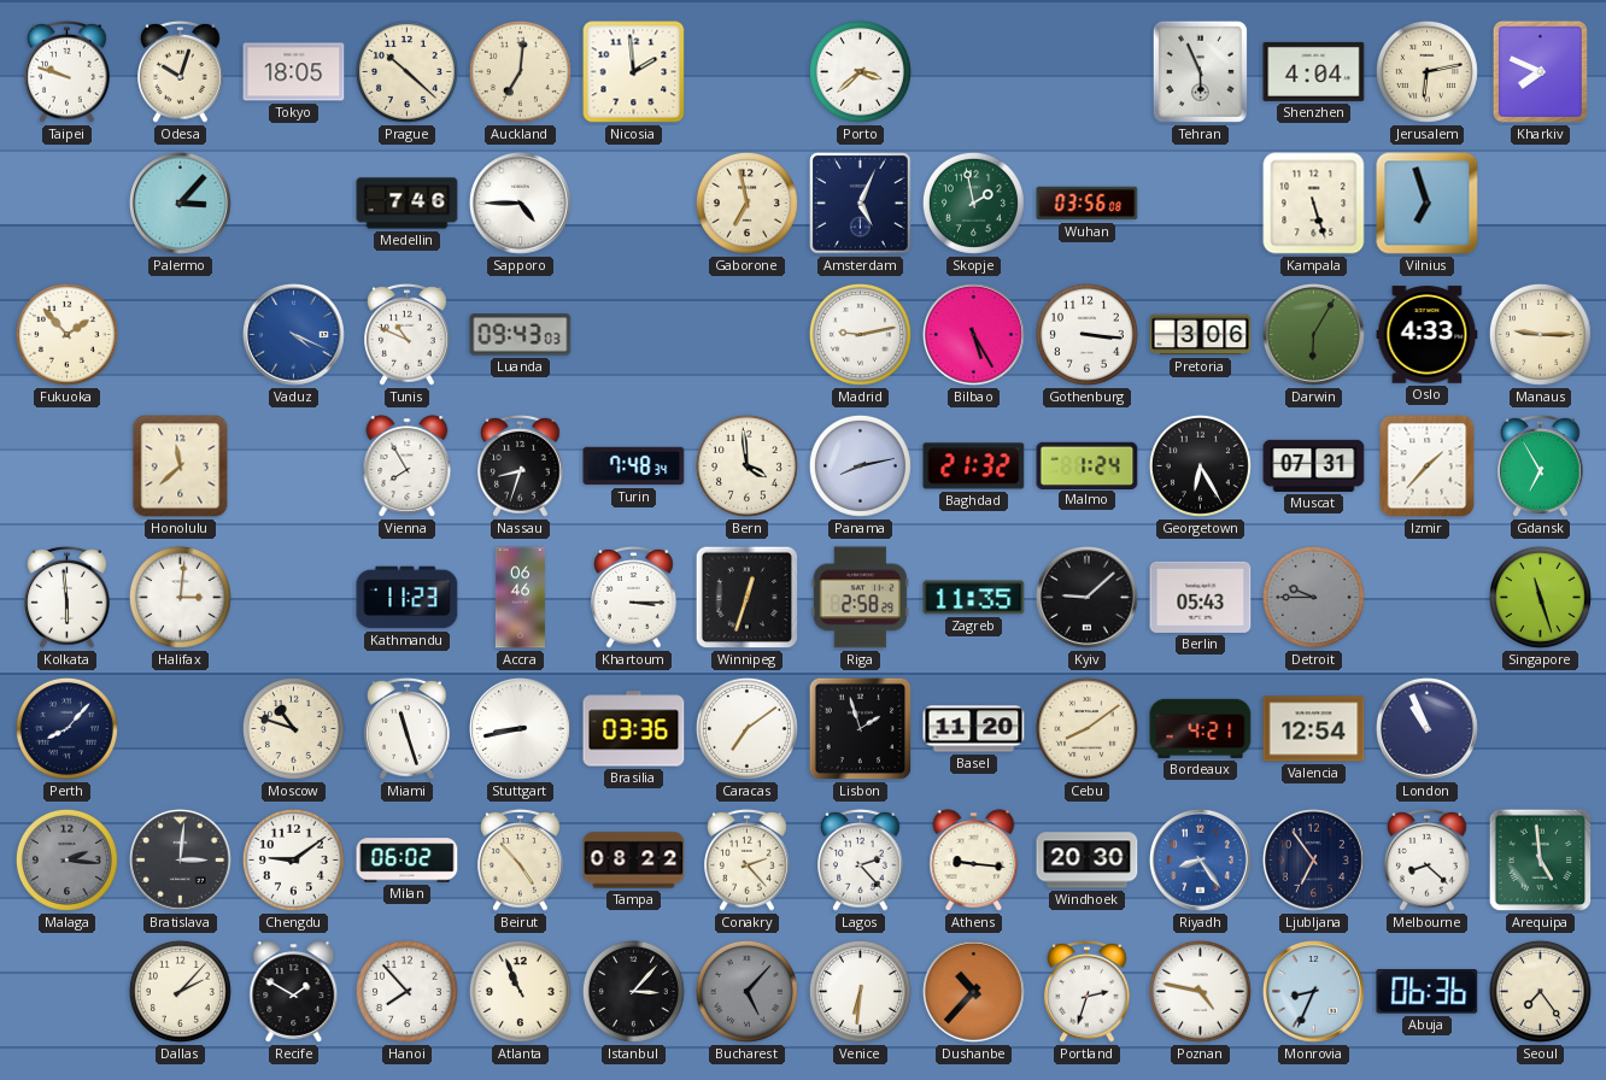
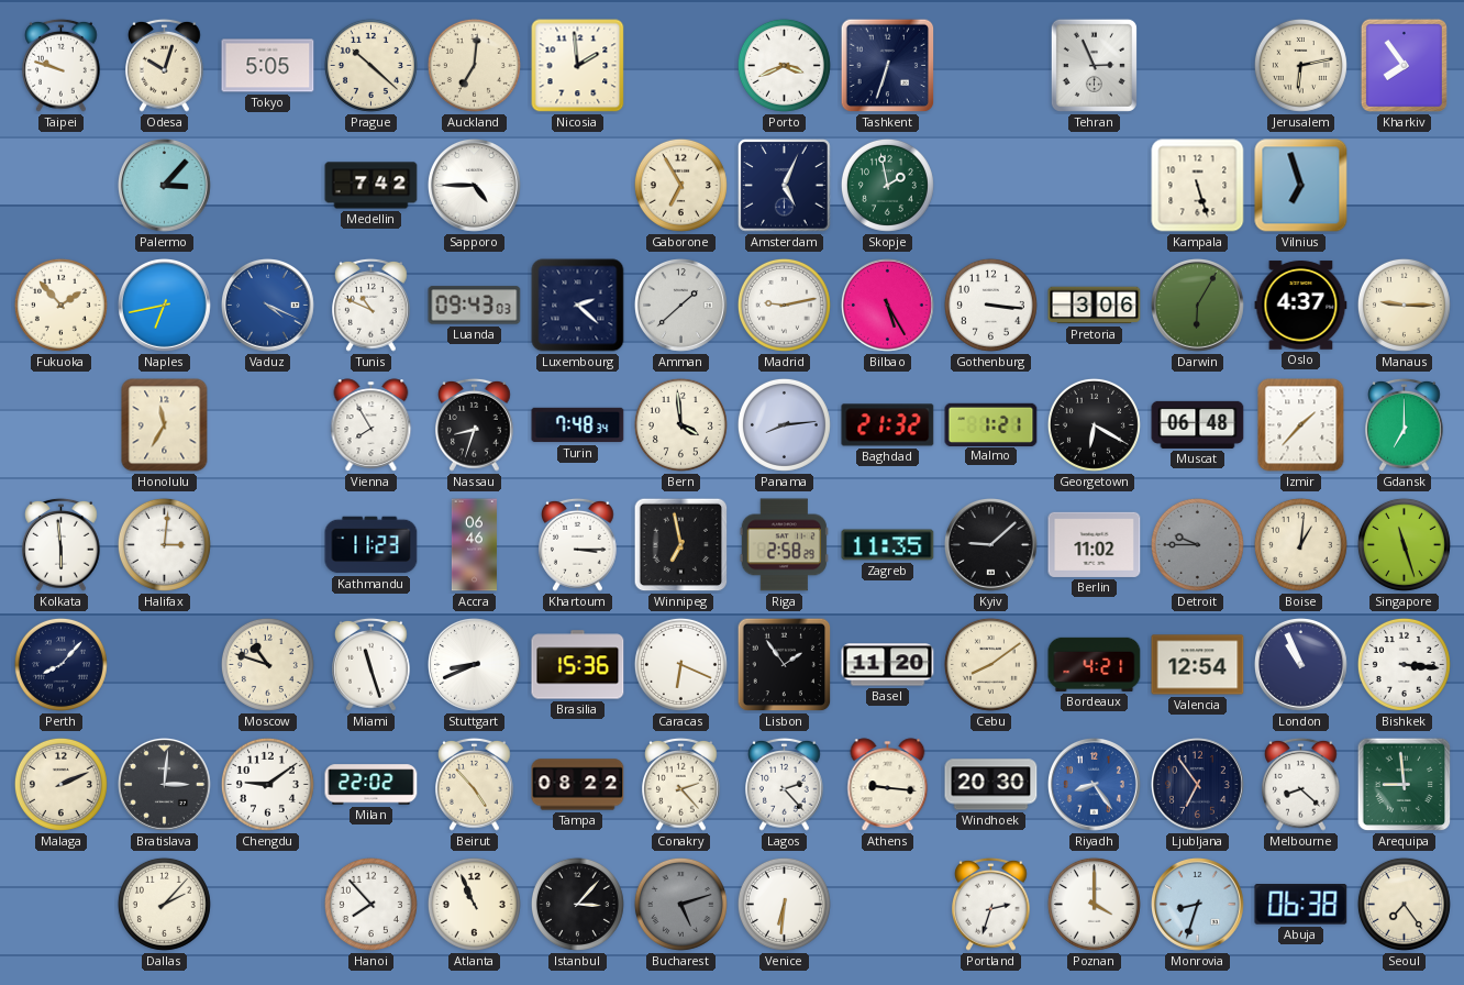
Tokyo: 18:05 -> 5:05
Porto: 3:38 -> 3:41
Tashkent: none -> 6:33
Tehran: 5:56 -> 2:56
Shenzhen: 4:04 -> none
Kharkiv: 7:49 -> 7:54
Medellin: 7:46 -> 7:42
Gaborone: 6:58 -> 6:55
Wuhan: 03:56 -> none
Naples: none -> 6:43
Luxembourg: none -> 2:22
Amman: none -> 1:38
Oslo: 4:33 -> 4:37
Honolulu: 11:38 -> 11:35
Panama: 8:13 -> 8:14
Malmo: 1:24 -> 1:21
Georgetown: 6:25 -> 6:20
Muscat: 07:31 -> 06:48
Gdansk: 6:55 -> 7:00
Winnipeg: 12:33 -> 6:58
Berlin: 05:43 -> 11:02
Boise: none -> 1:01
Stuttgart: 8:43 -> 8:41
Brasilia: 03:36 -> 15:36
Caracas: 7:09 -> 6:19
Lisbon: 1:57 -> 1:54
Bishkek: none -> 3:16
Malaga: 2:16 -> 2:11
Malaga dial: grey -> cream
Milan: 06:02 -> 22:02
Arequipa: 4:59 -> 8:59
Recife: 1:50 -> none
Bucharest: 5:07 -> 5:12
Dushanbe: 10:37 -> none
Poznan: 4:47 -> 4:00
Monrovia: 8:34 -> 8:33
Abuja: 06:36 -> 06:38
